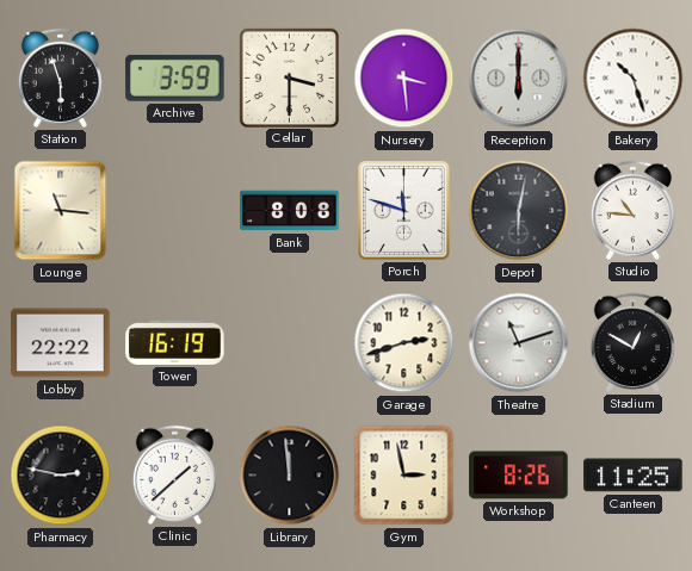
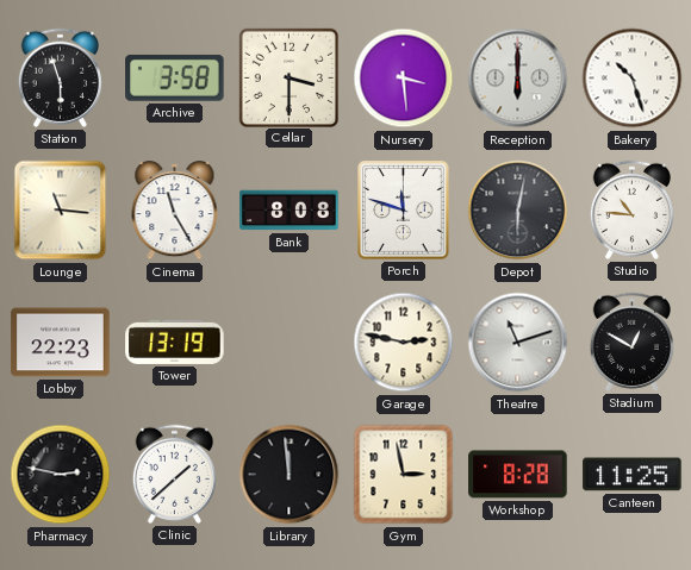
Archive: 3:59 -> 3:58
Cinema: none -> 11:25
Lobby: 22:22 -> 22:23
Tower: 16:19 -> 13:19
Garage: 2:42 -> 2:47
Workshop: 8:26 -> 8:28
